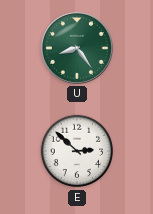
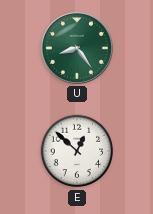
E: 2:52 -> 12:52
